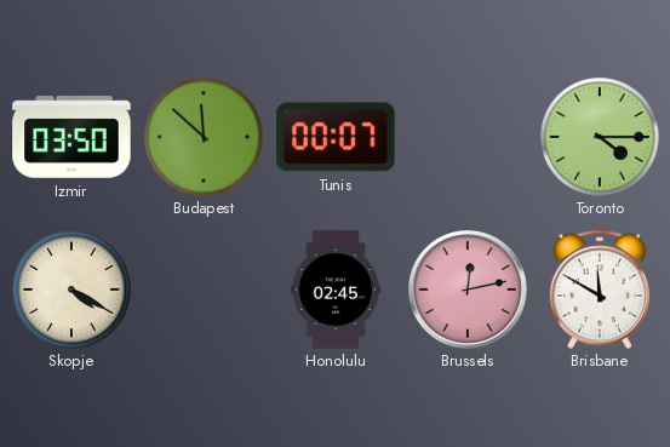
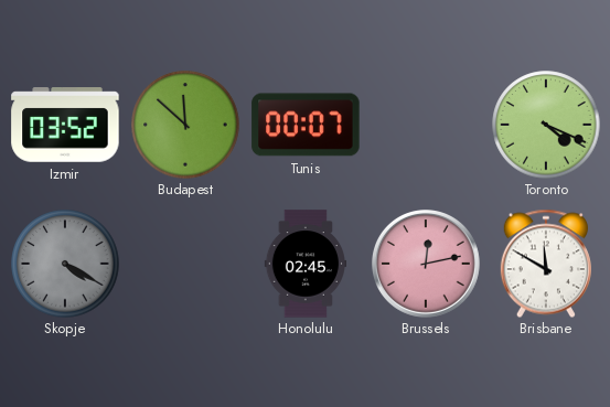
Izmir: 03:50 -> 03:52
Toronto: 4:15 -> 4:19
Skopje dial: cream -> grey
